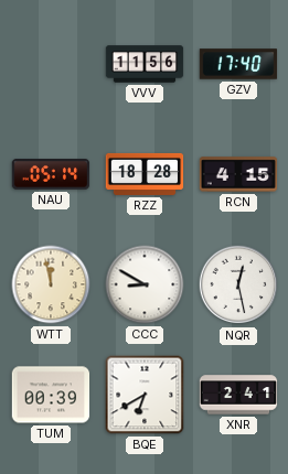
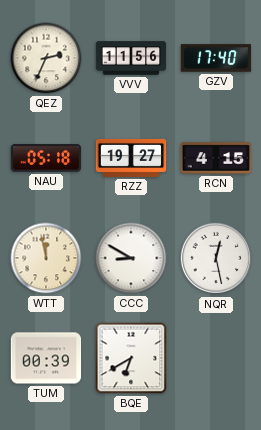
QEZ: none -> 2:34
NAU: 05:14 -> 05:18
RZZ: 18:28 -> 19:27
XNR: 2:41 -> none
